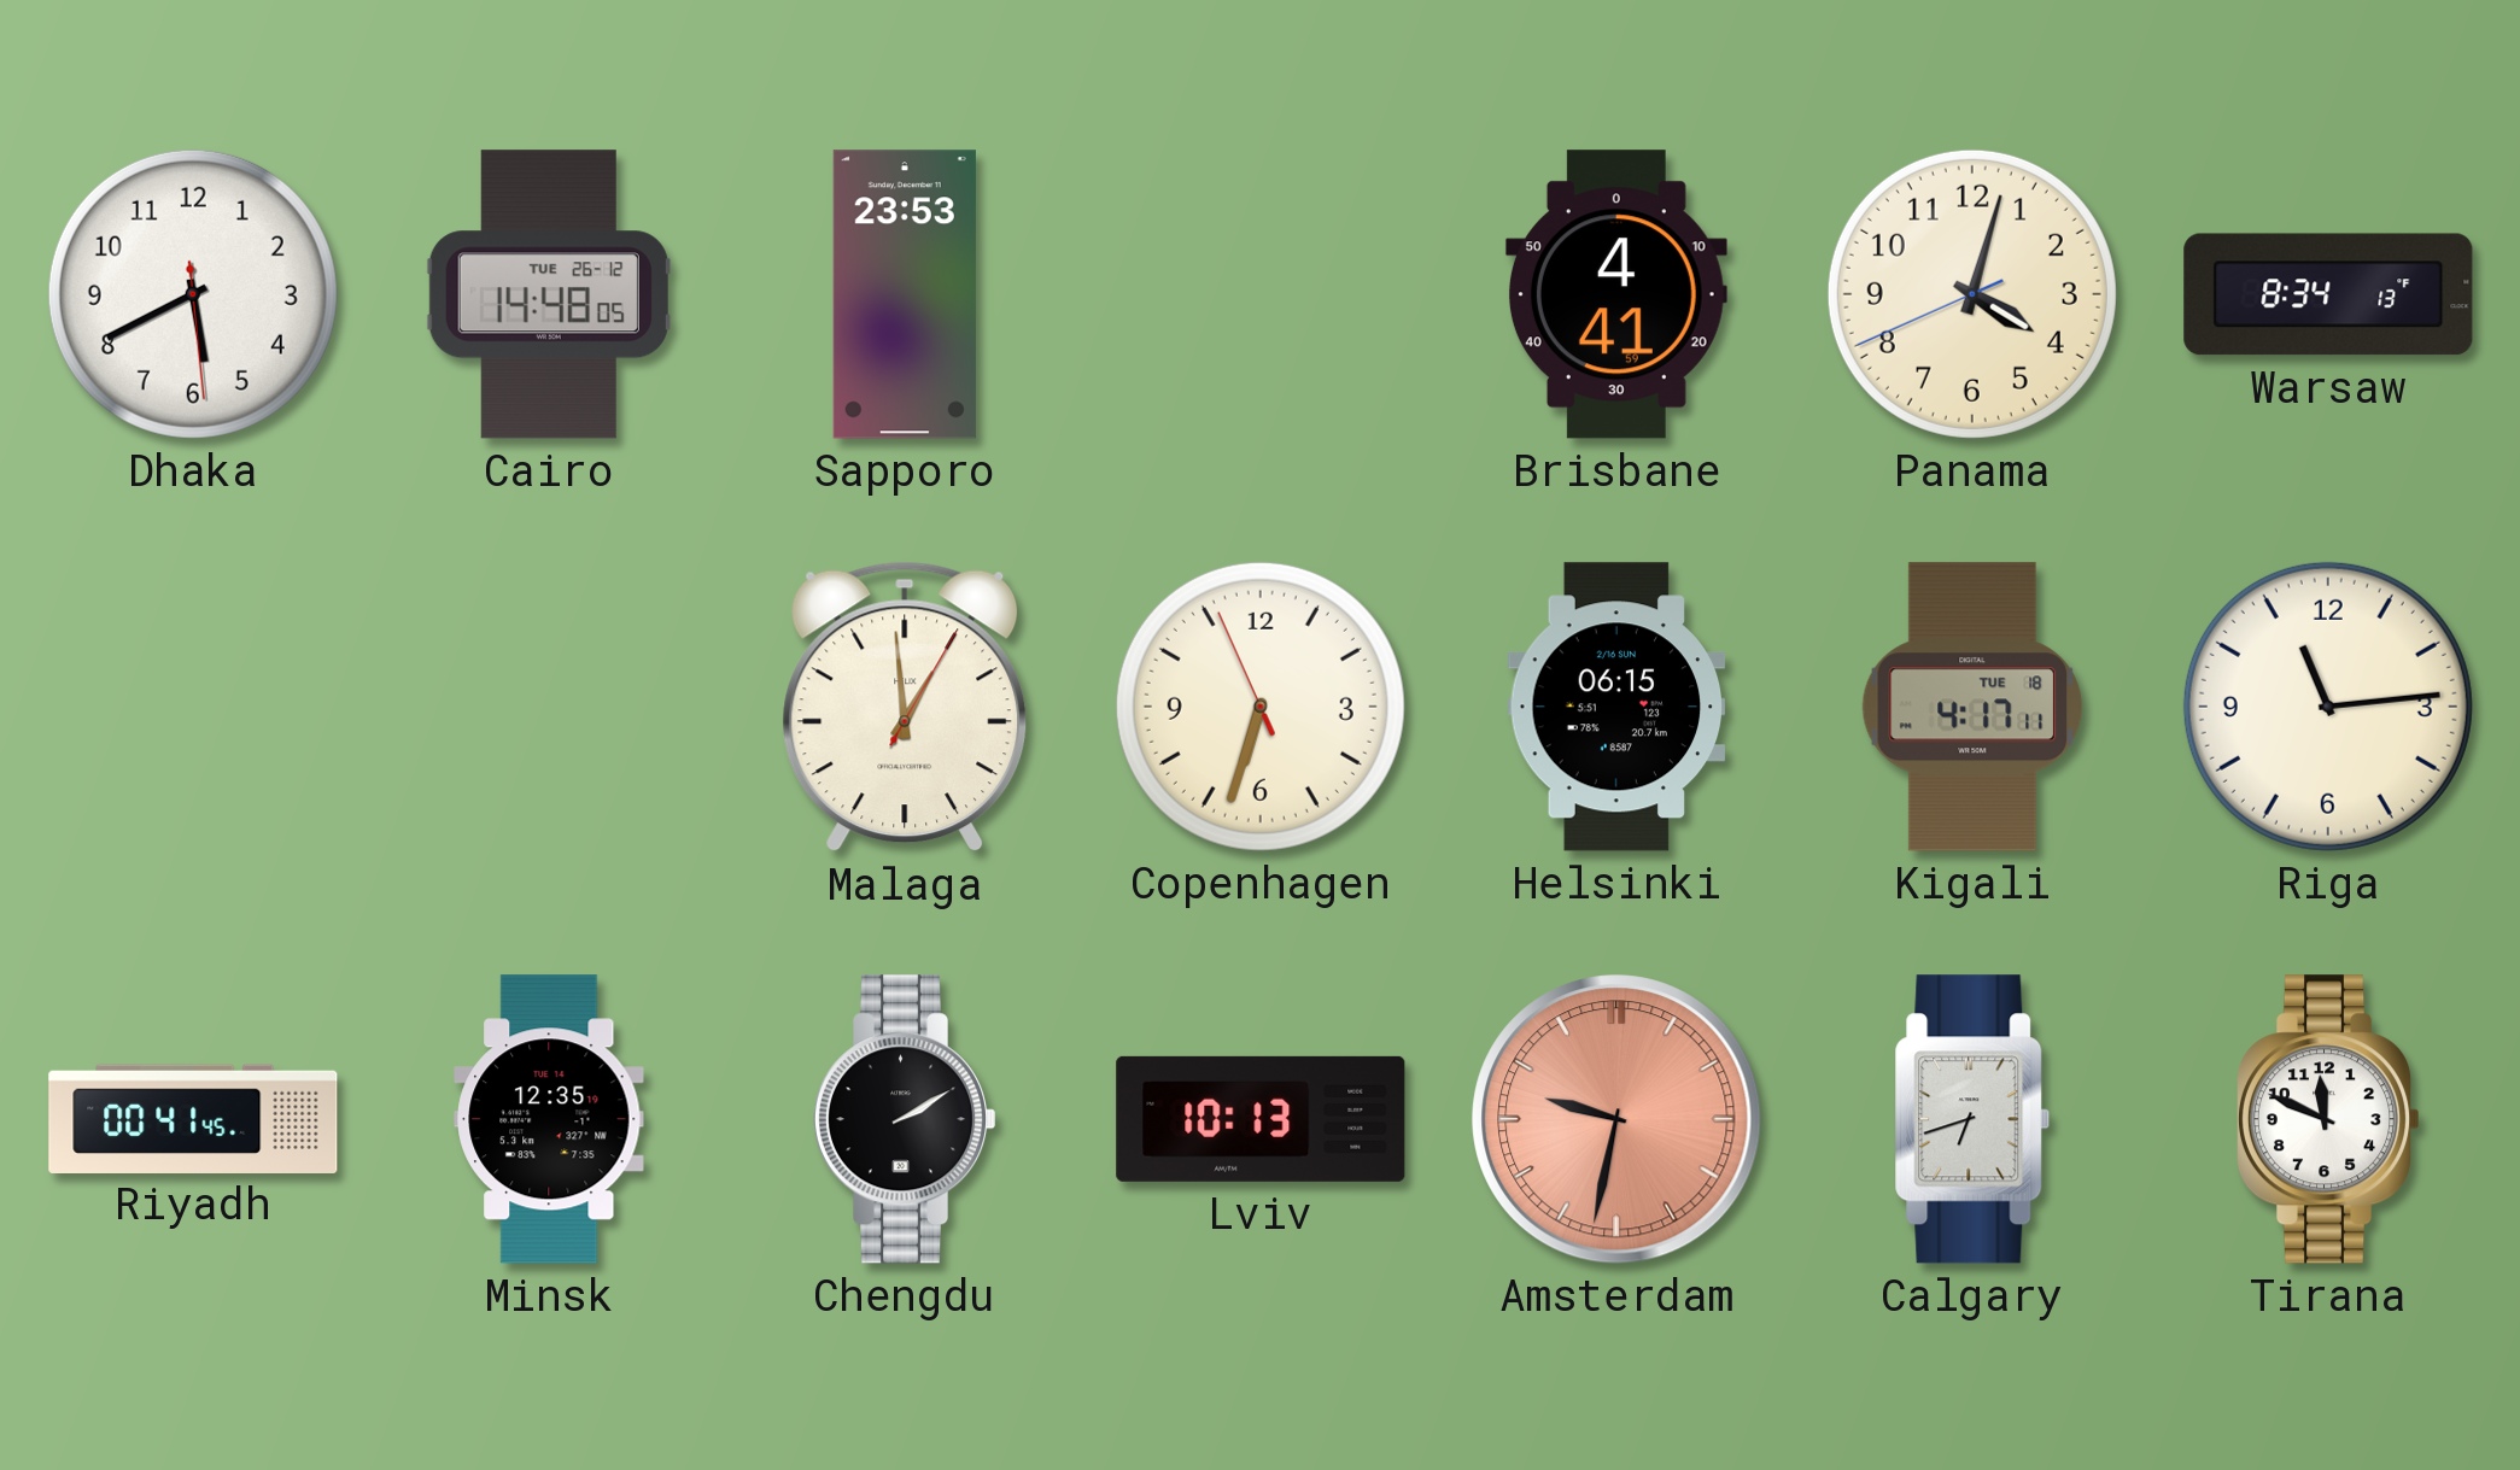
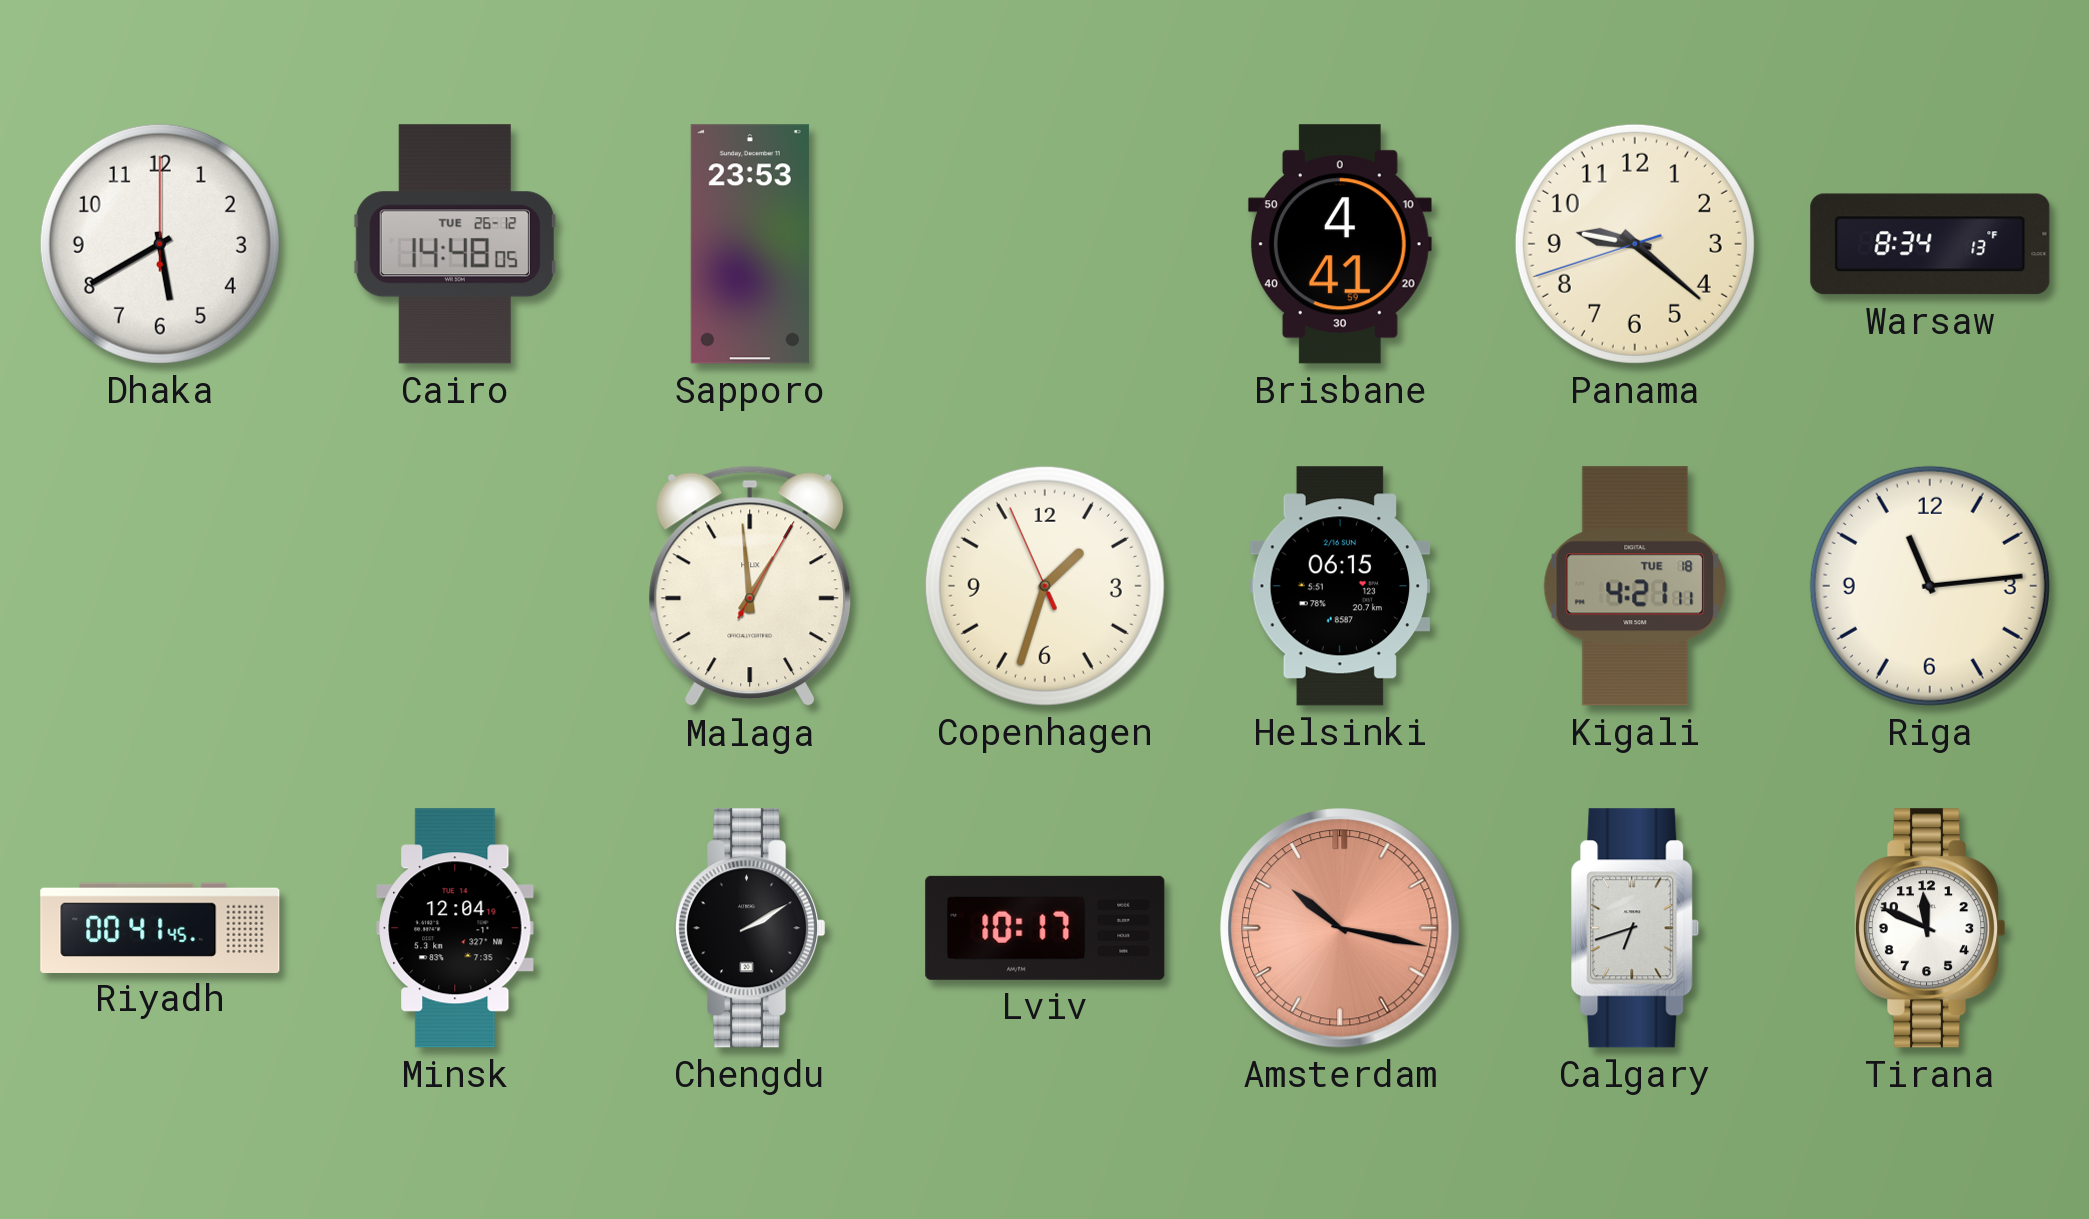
Dhaka: 5:40:29 -> 5:40:00
Panama: 4:02 -> 9:21
Copenhagen: 6:32 -> 1:32
Kigali: 4:17 -> 4:21
Minsk: 12:35 -> 12:04
Lviv: 10:13 -> 10:17
Amsterdam: 9:32 -> 10:17
